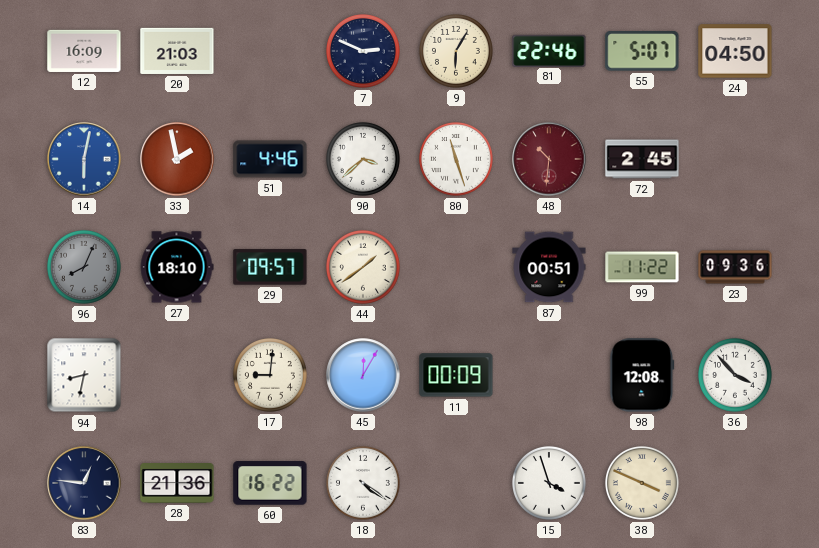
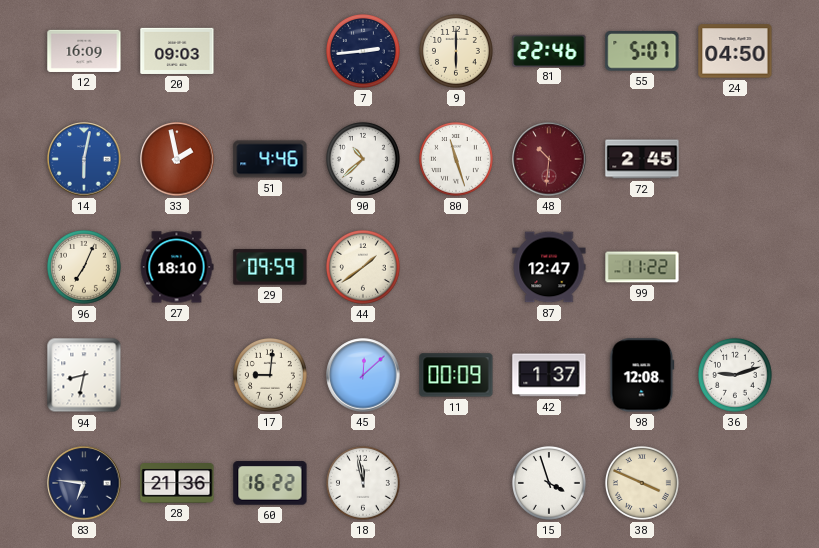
20: 21:03 -> 09:03
7: 2:49 -> 2:44
9: 6:05 -> 6:00
90: 3:38 -> 10:38
96: 8:04 -> 7:04
96 dial: grey -> cream
29: 09:57 -> 09:59
87: 00:51 -> 12:47
23: 09:36 -> none
45: 12:05 -> 12:08
42: none -> 1:37
36: 3:53 -> 9:12
83: 12:46 -> 6:46
18: 4:21 -> 11:58
